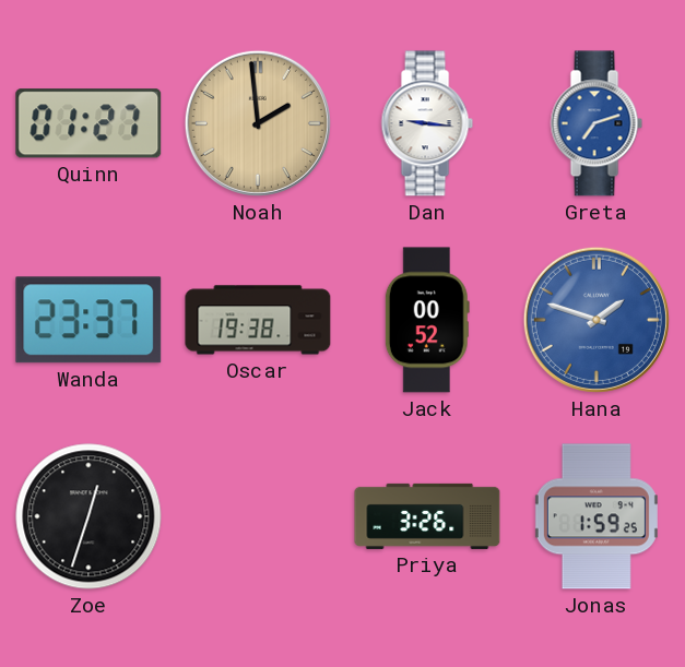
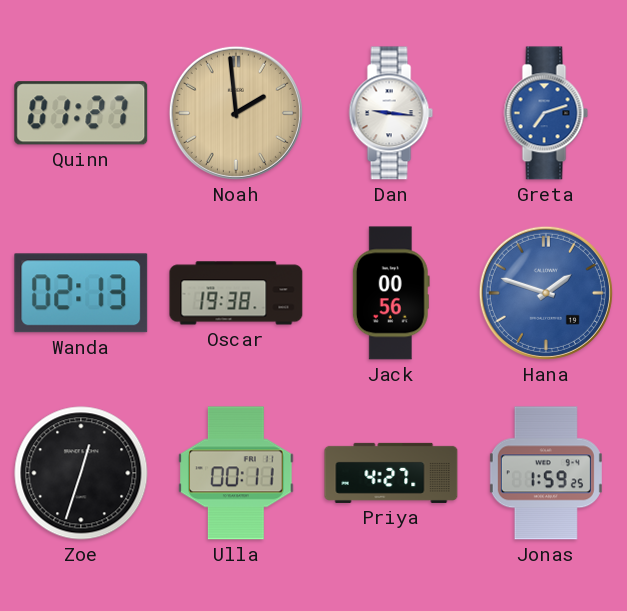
Wanda: 23:37 -> 02:13
Jack: 00:52 -> 00:56
Ulla: none -> 00:11
Priya: 3:26 -> 4:27
